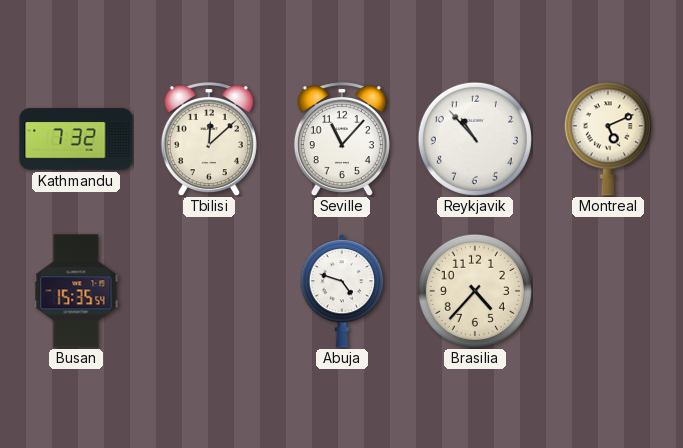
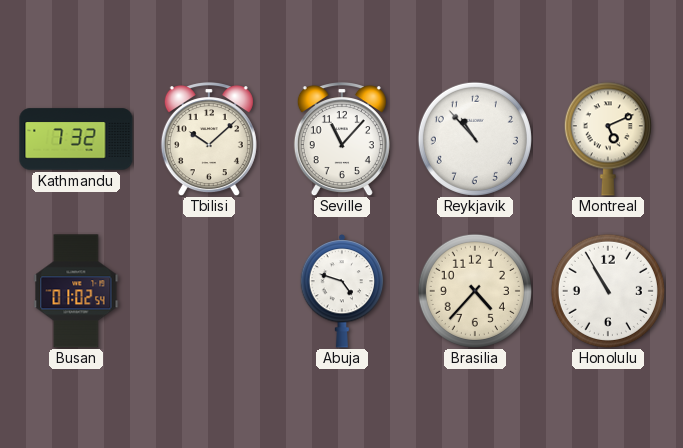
Tbilisi: 12:08 -> 10:08
Busan: 15:35 -> 01:02
Honolulu: none -> 10:55
